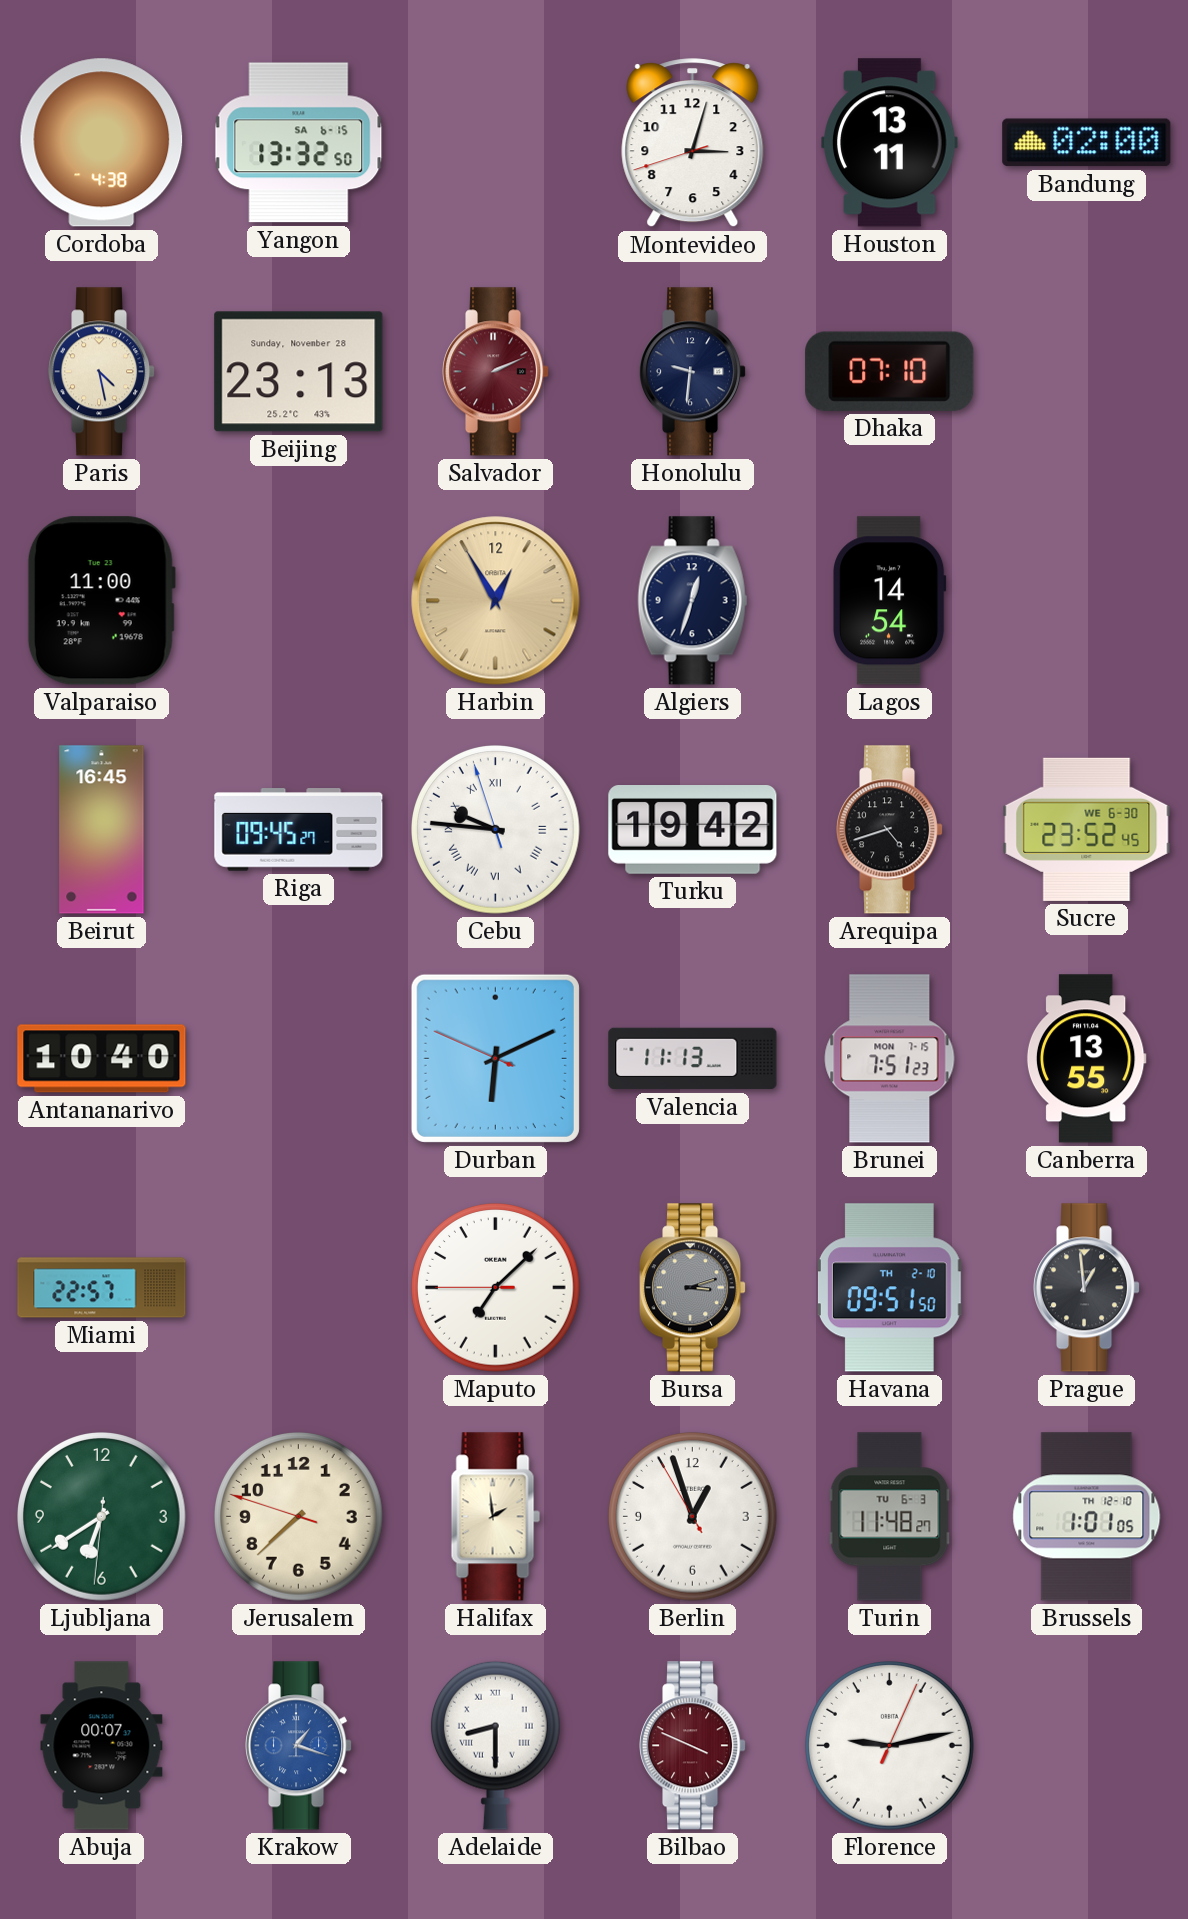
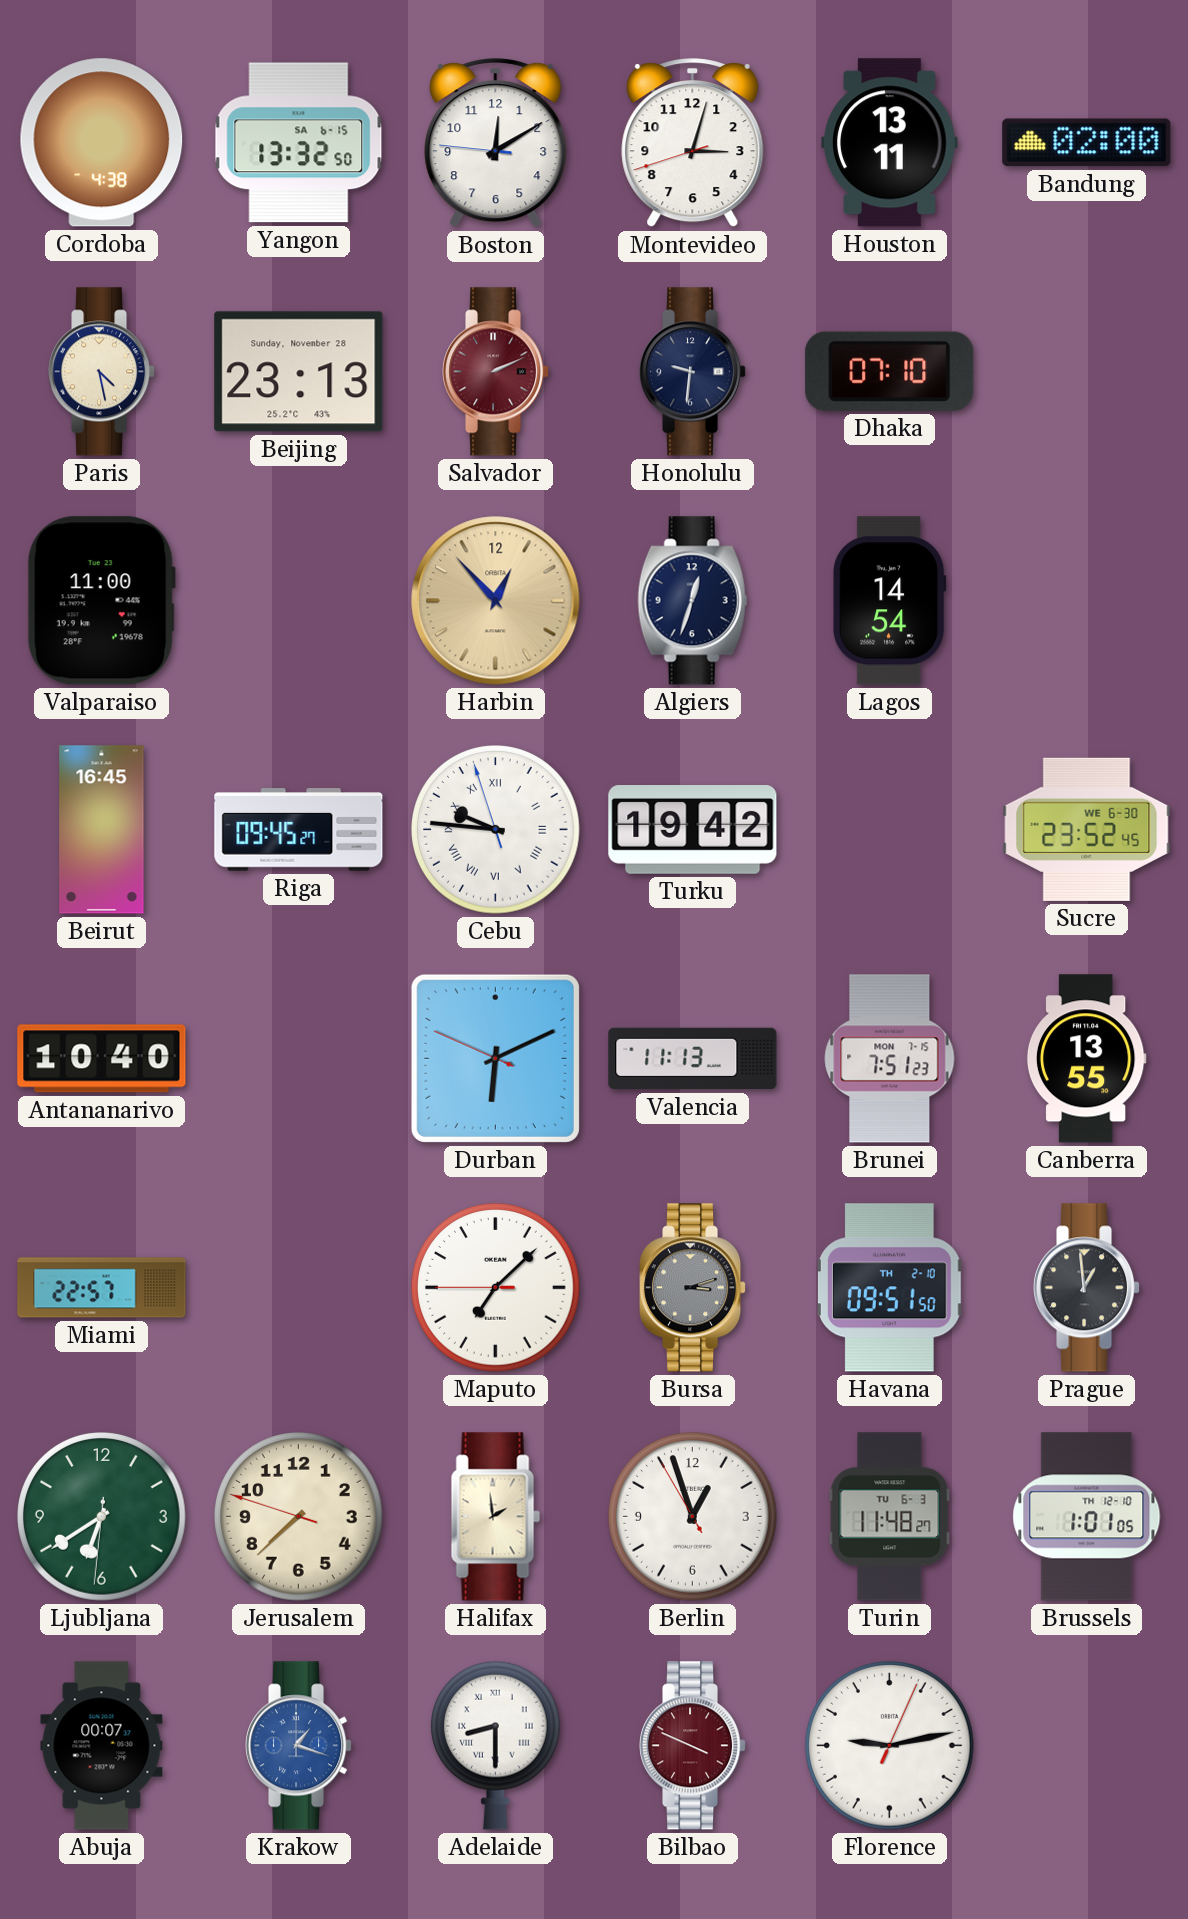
Boston: none -> 12:09
Harbin: 12:55 -> 12:53
Arequipa: 4:42 -> none
